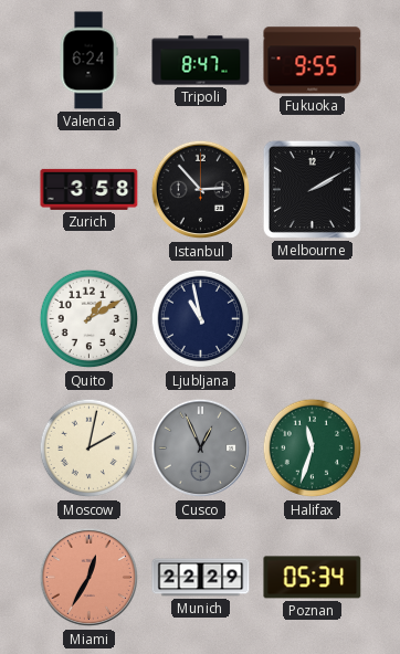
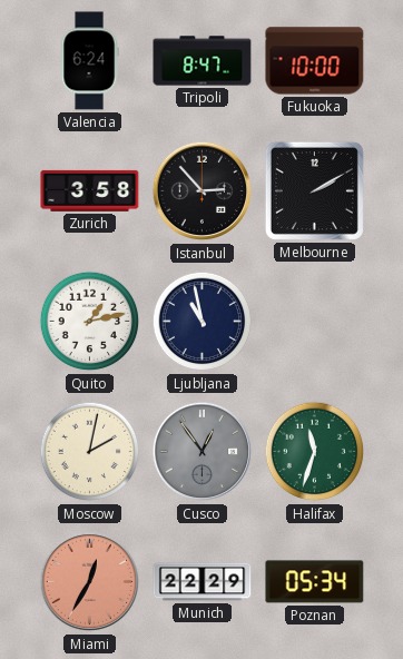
Fukuoka: 9:55 -> 10:00
Quito: 1:10 -> 1:13
Cusco: 12:56 -> 12:54
